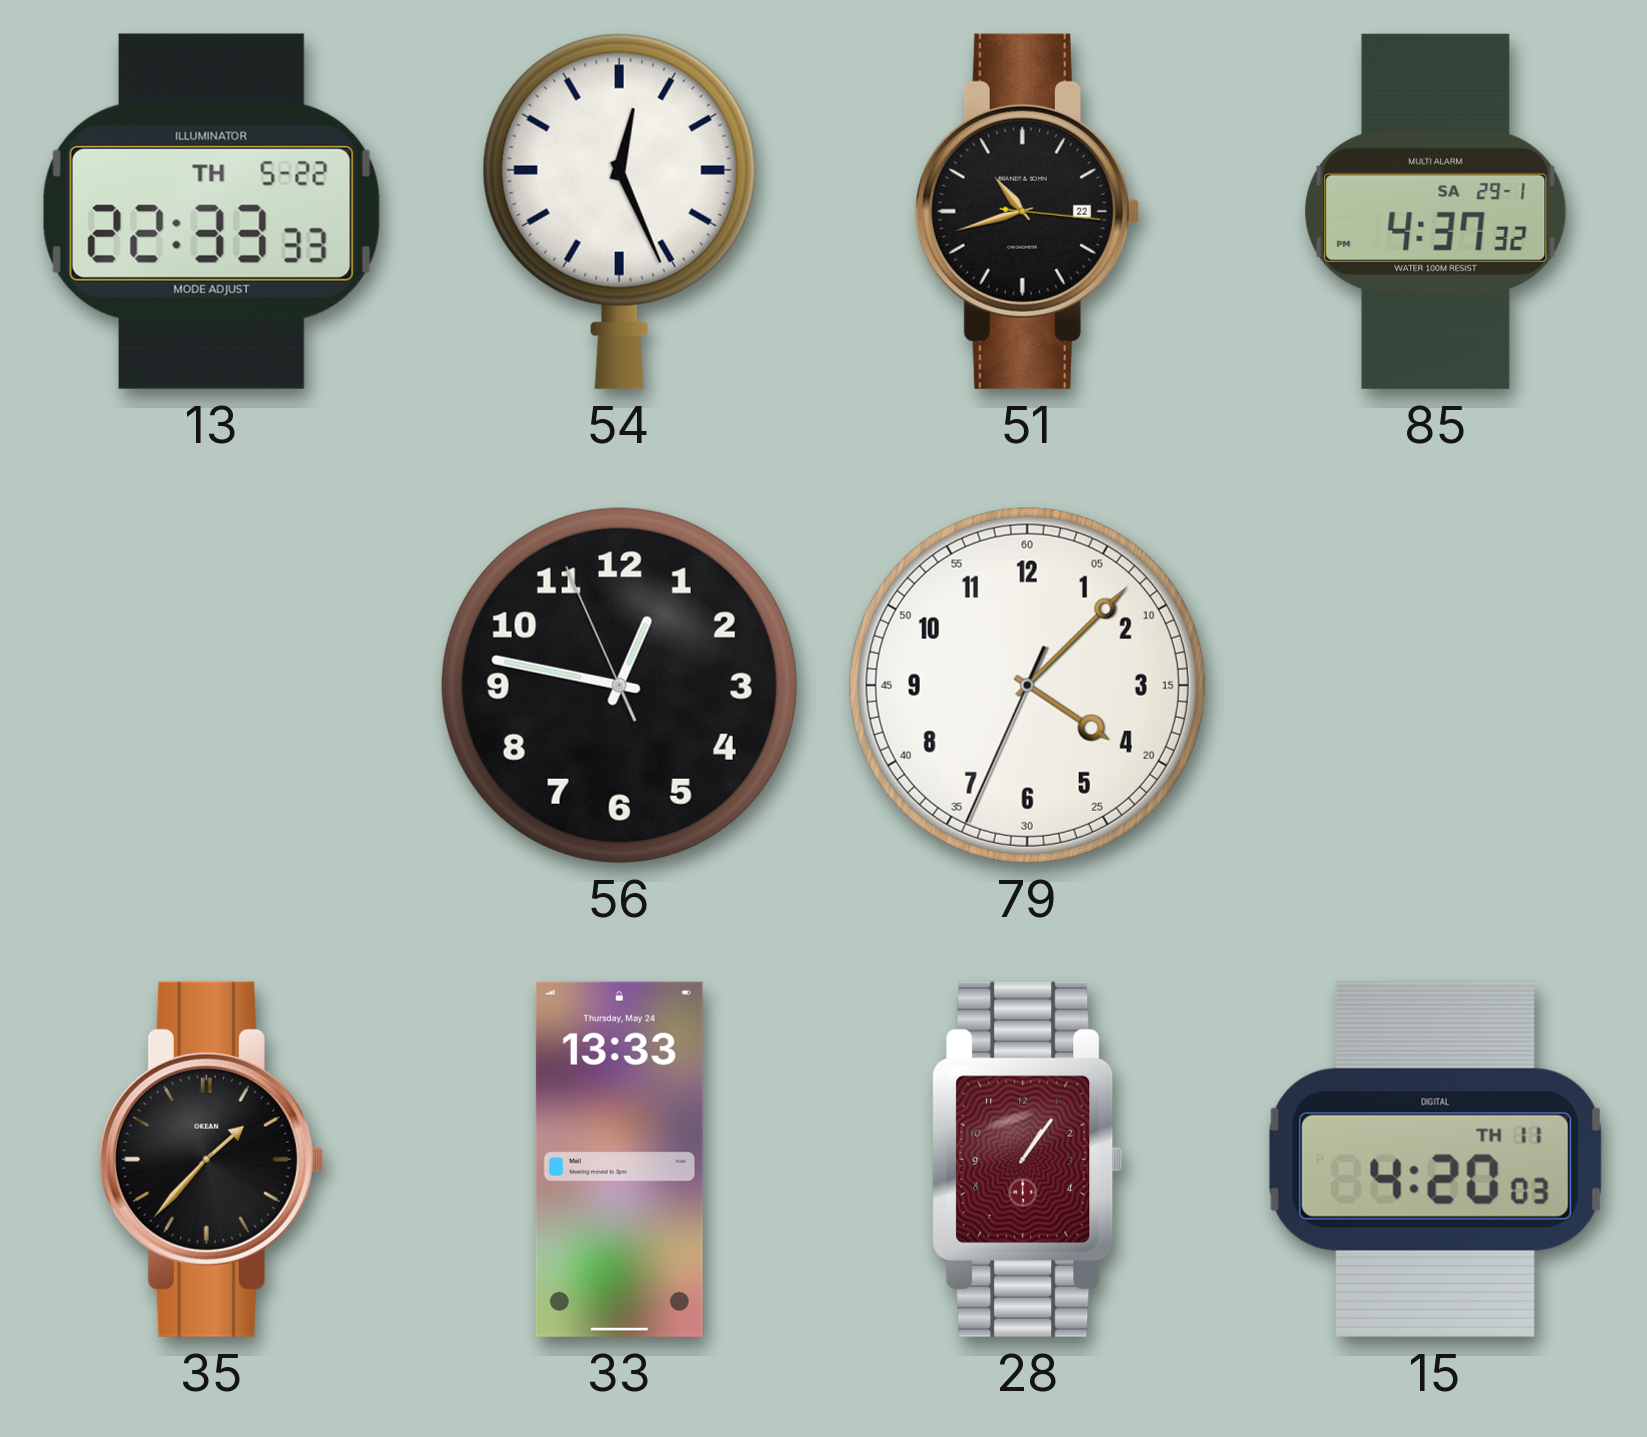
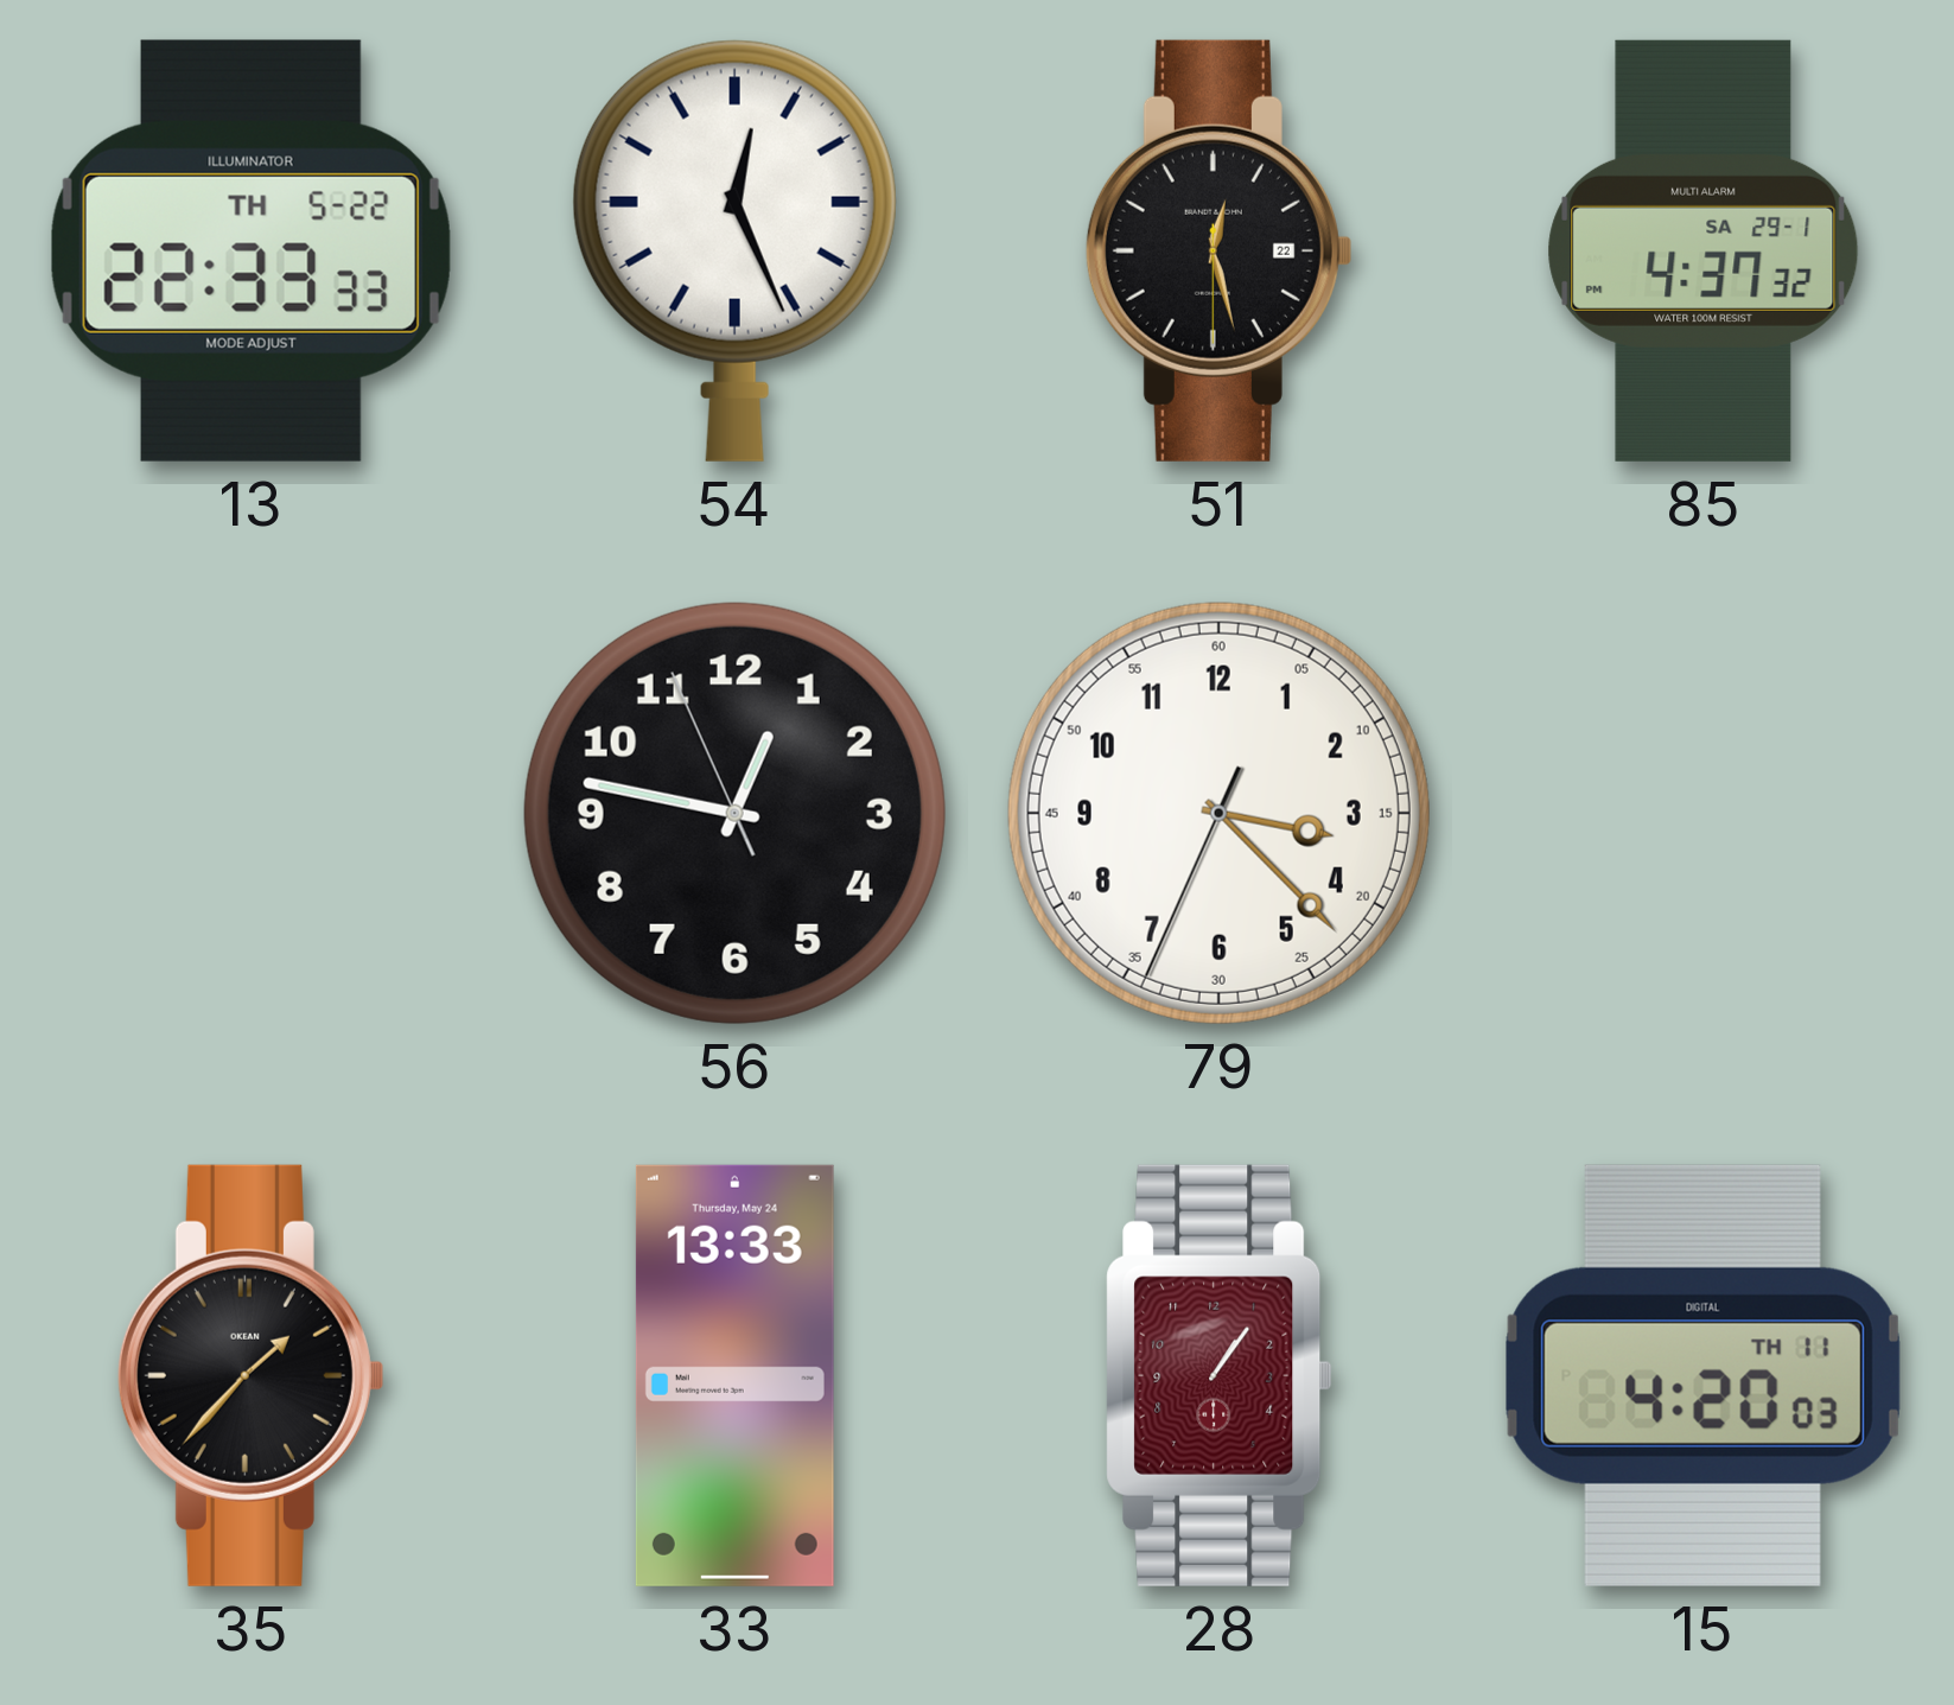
51: 10:42 -> 12:27
79: 4:07 -> 3:22
